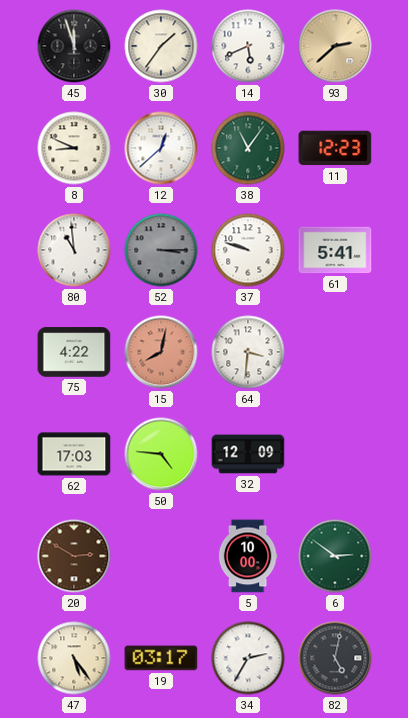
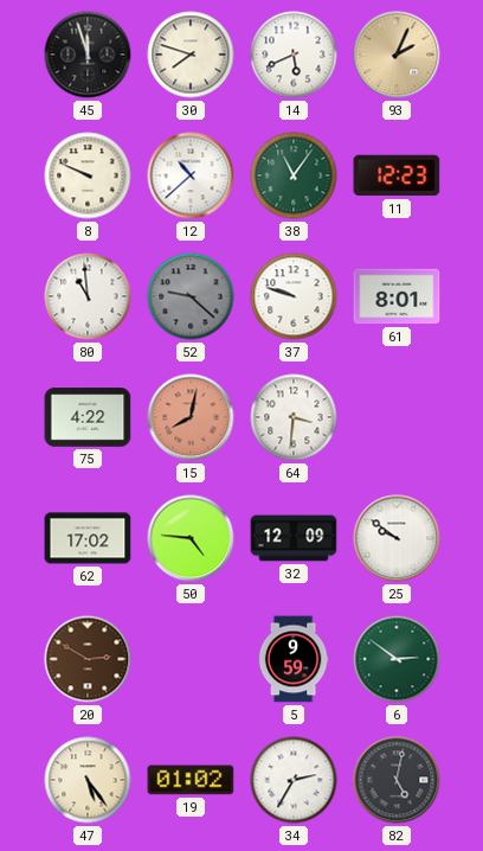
30: 1:36 -> 7:48
93: 2:38 -> 2:04
8: 8:49 -> 9:49
12: 12:38 -> 10:38
52: 3:15 -> 9:22
61: 5:41 -> 8:01
62: 17:03 -> 17:02
25: none -> 9:51
5: 10:00 -> 9:59
19: 03:17 -> 01:02
